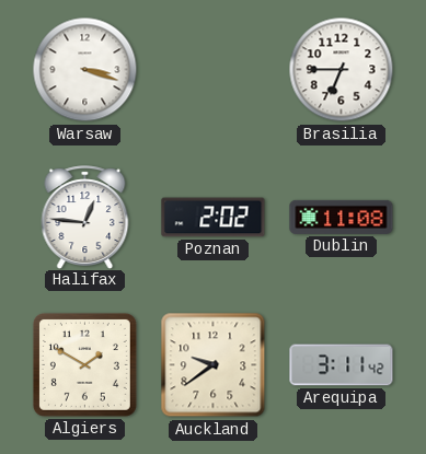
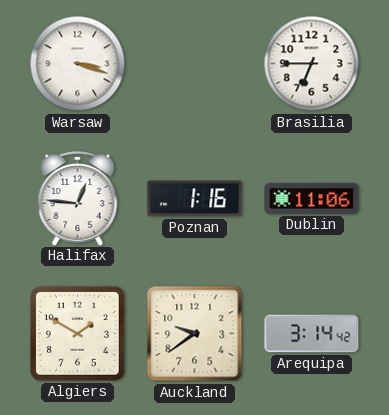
Poznan: 2:02 -> 1:16
Dublin: 11:08 -> 11:06
Arequipa: 3:11 -> 3:14
